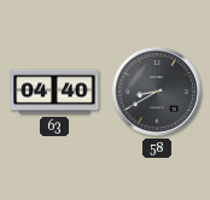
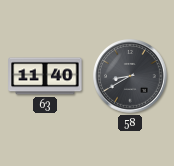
63: 04:40 -> 11:40
